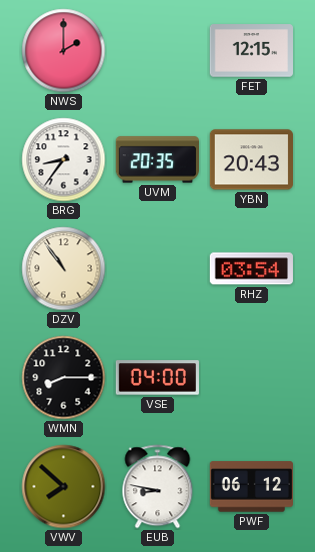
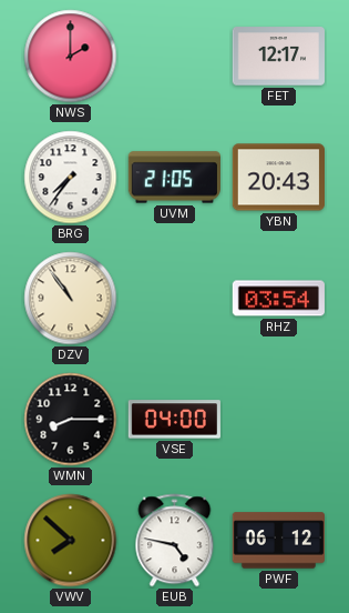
FET: 12:15 -> 12:17
BRG: 8:36 -> 7:36
UVM: 20:35 -> 21:05
EUB: 8:47 -> 4:47
